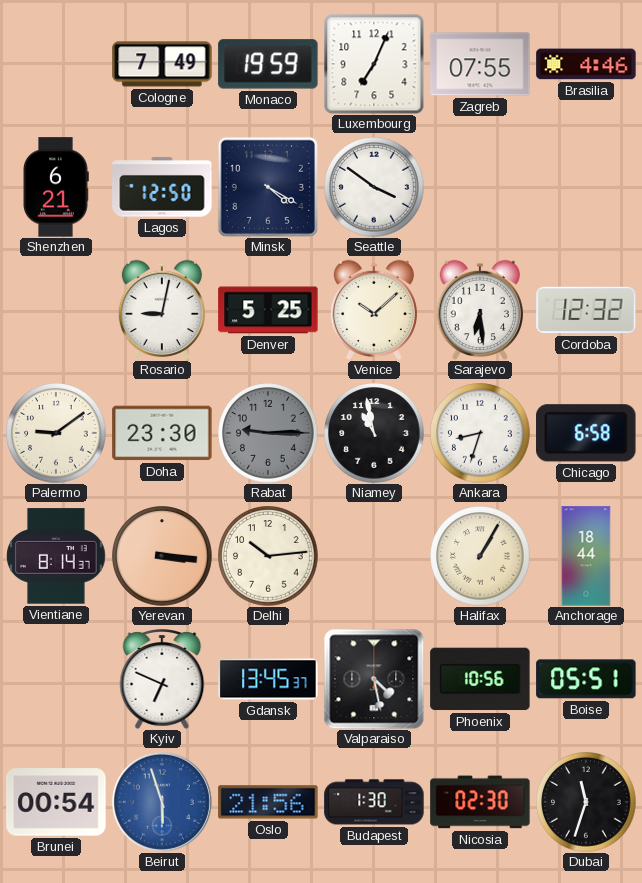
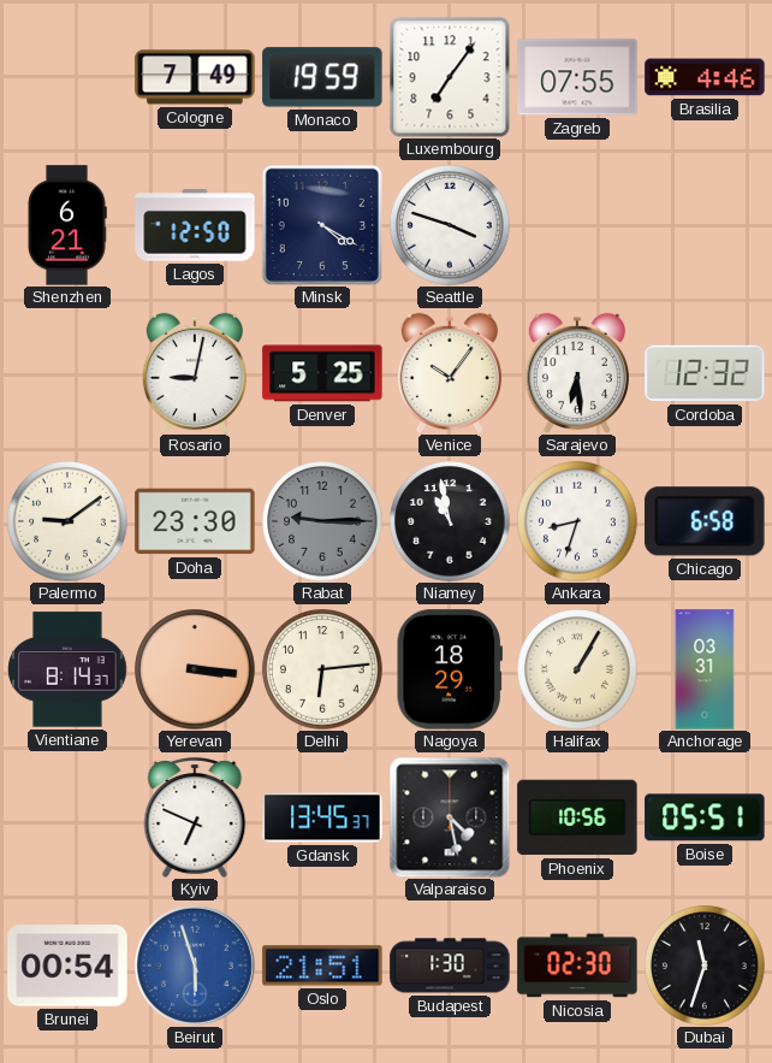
Luxembourg: 7:04 -> 7:06
Seattle: 3:51 -> 3:48
Venice: 10:08 -> 10:06
Delhi: 10:14 -> 6:14
Nagoya: none -> 18:29
Anchorage: 18:44 -> 03:31
Oslo: 21:56 -> 21:51
